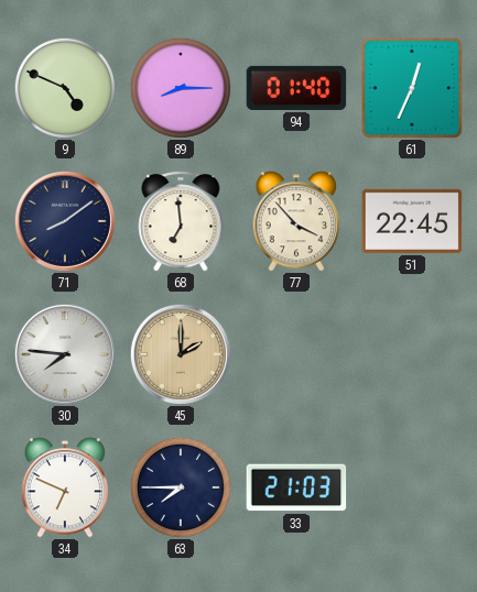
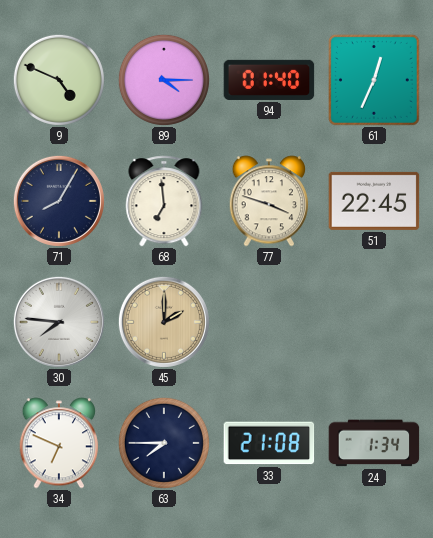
89: 8:15 -> 4:15
71: 8:09 -> 8:05
77: 3:53 -> 3:48
33: 21:03 -> 21:08
24: none -> 1:34
